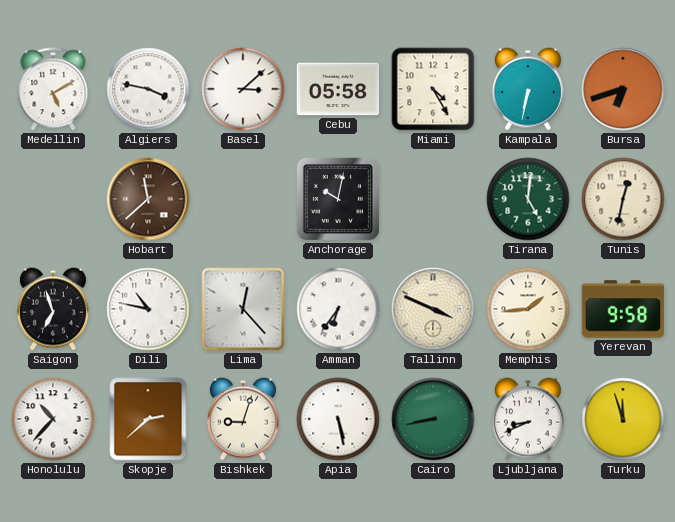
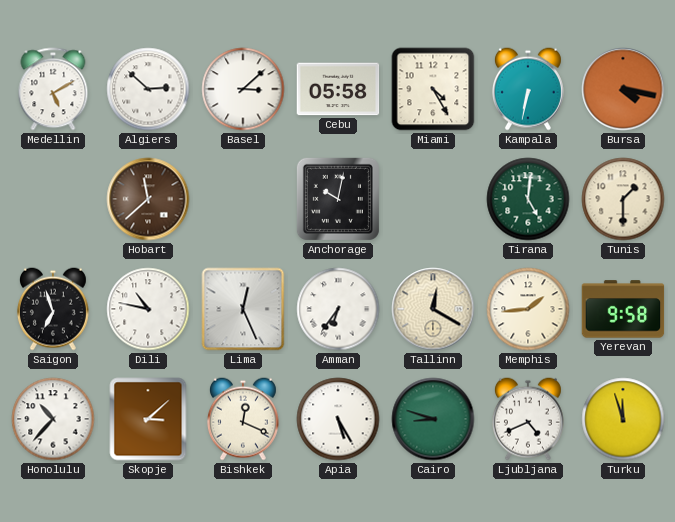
Algiers: 3:47 -> 2:52
Bursa: 6:42 -> 4:17
Tunis: 12:32 -> 1:30
Lima: 12:23 -> 12:26
Tallinn: 3:49 -> 12:20
Skopje: 2:38 -> 3:08
Bishkek: 9:03 -> 12:19
Apia: 5:28 -> 5:25
Cairo: 8:43 -> 8:48
Ljubljana: 8:41 -> 4:41
